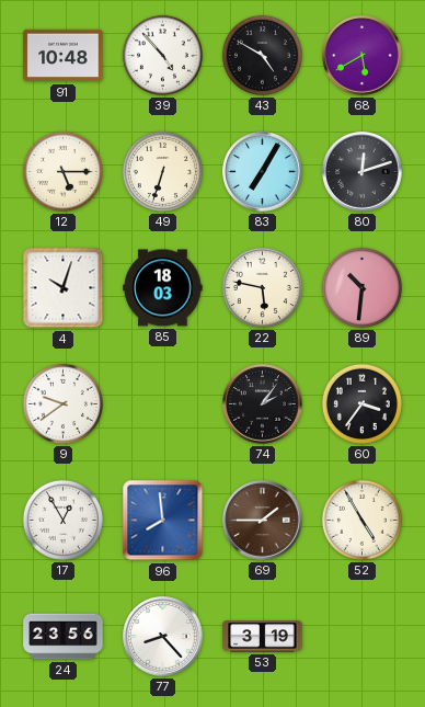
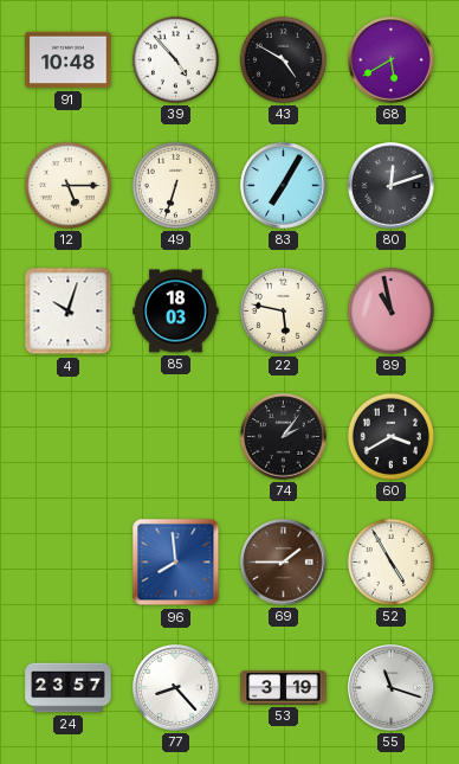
89: 10:31 -> 10:58
9: 9:39 -> none
60: 3:36 -> 3:40
17: 12:55 -> none
24: 23:56 -> 23:57
55: none -> 11:18
